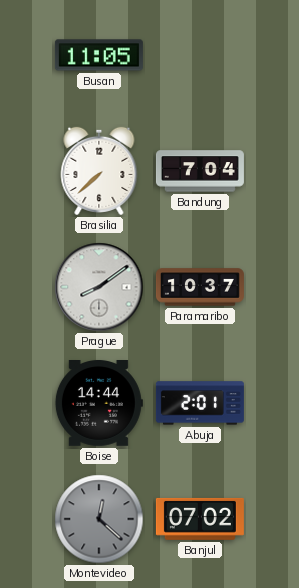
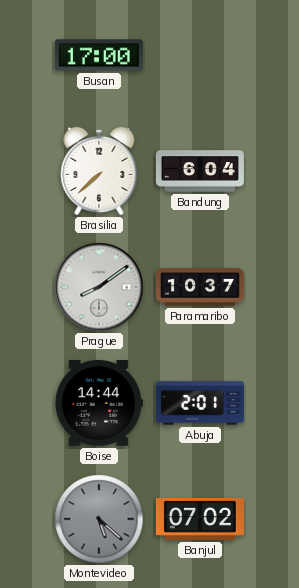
Busan: 11:05 -> 17:00
Bandung: 7:04 -> 6:04
Montevideo: 12:22 -> 5:22
